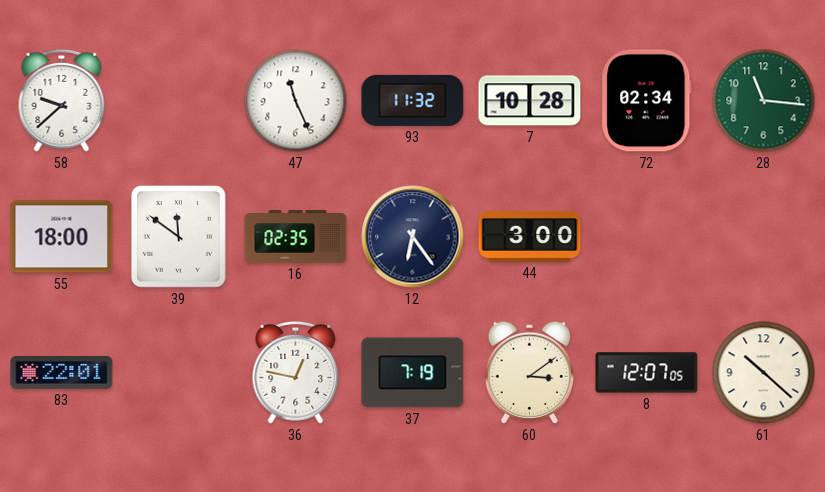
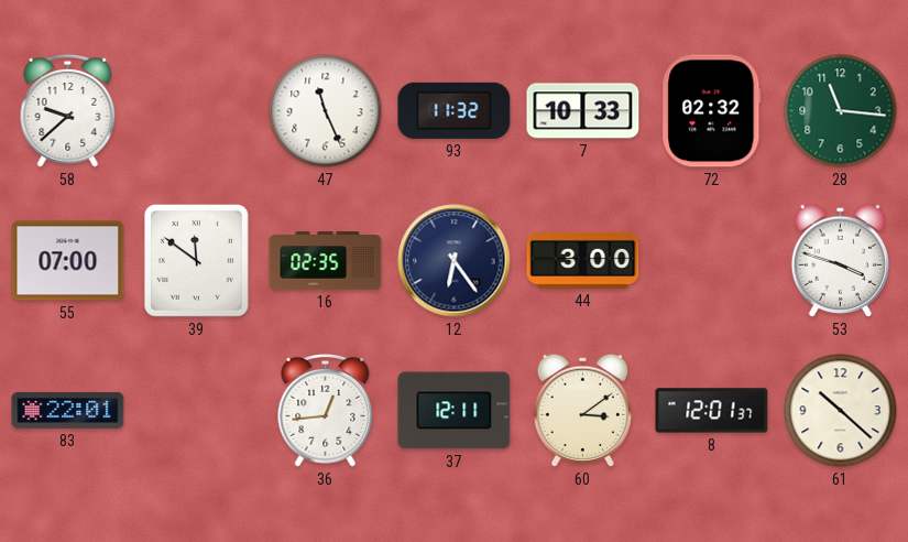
7: 10:28 -> 10:33
72: 02:34 -> 02:32
55: 18:00 -> 07:00
53: none -> 3:48
36: 12:47 -> 12:44
37: 7:19 -> 12:11
8: 12:07 -> 12:01
